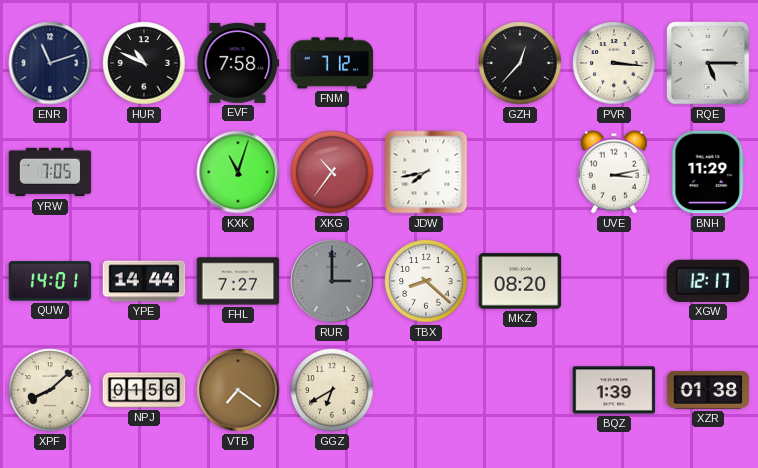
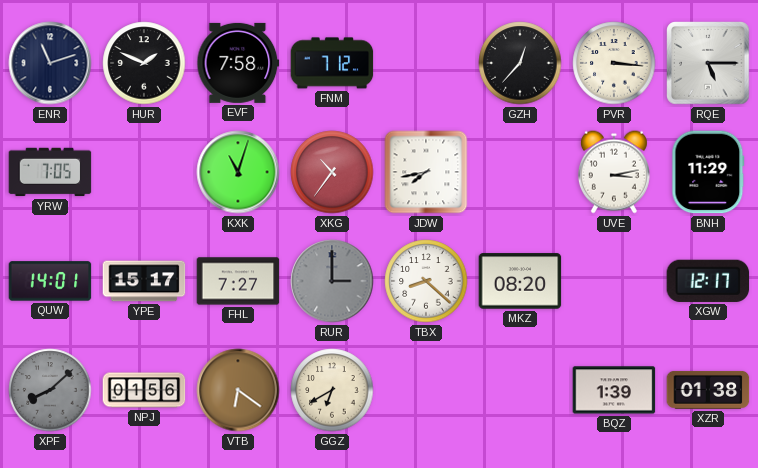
HUR: 10:49 -> 1:49
YPE: 14:44 -> 15:17
XPF dial: cream -> grey
VTB: 7:21 -> 6:21
